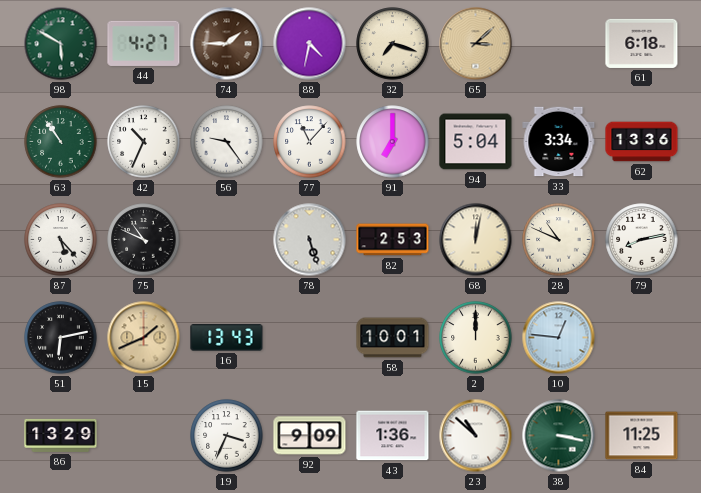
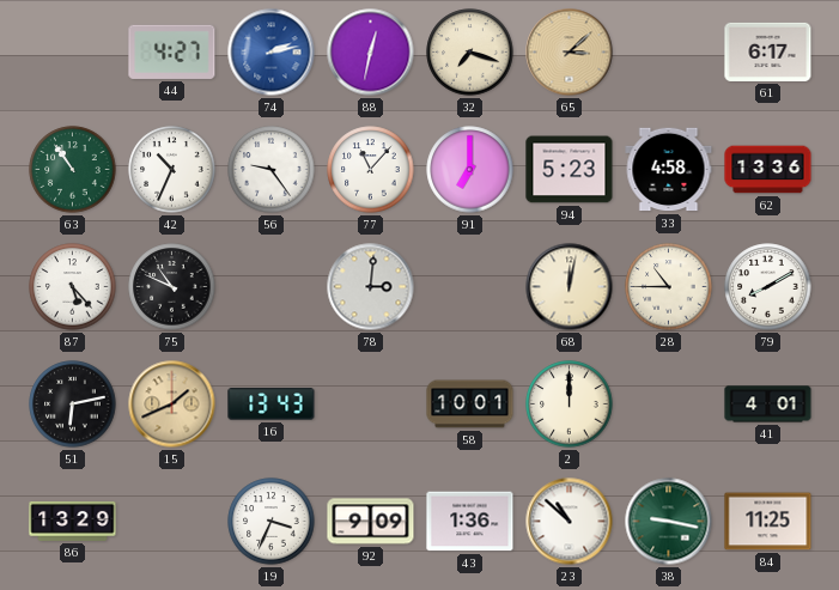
98: 5:50 -> none
74: 1:45 -> 2:13
74 dial: brown -> blue
88: 4:32 -> 12:32
61: 6:18 -> 6:17
94: 5:04 -> 5:23
33: 3:34 -> 4:58
78: 5:27 -> 3:01
82: 2:53 -> none
28: 10:49 -> 10:45
79: 8:13 -> 8:10
10: 12:46 -> none
41: none -> 4:01
38: 3:17 -> 9:17
